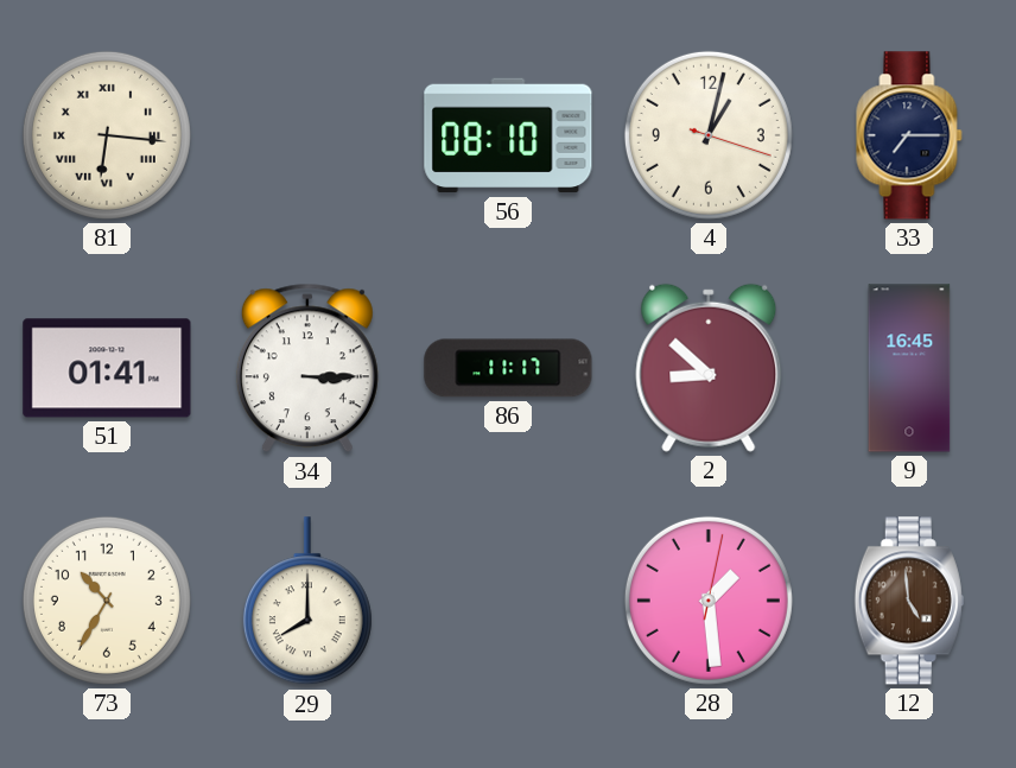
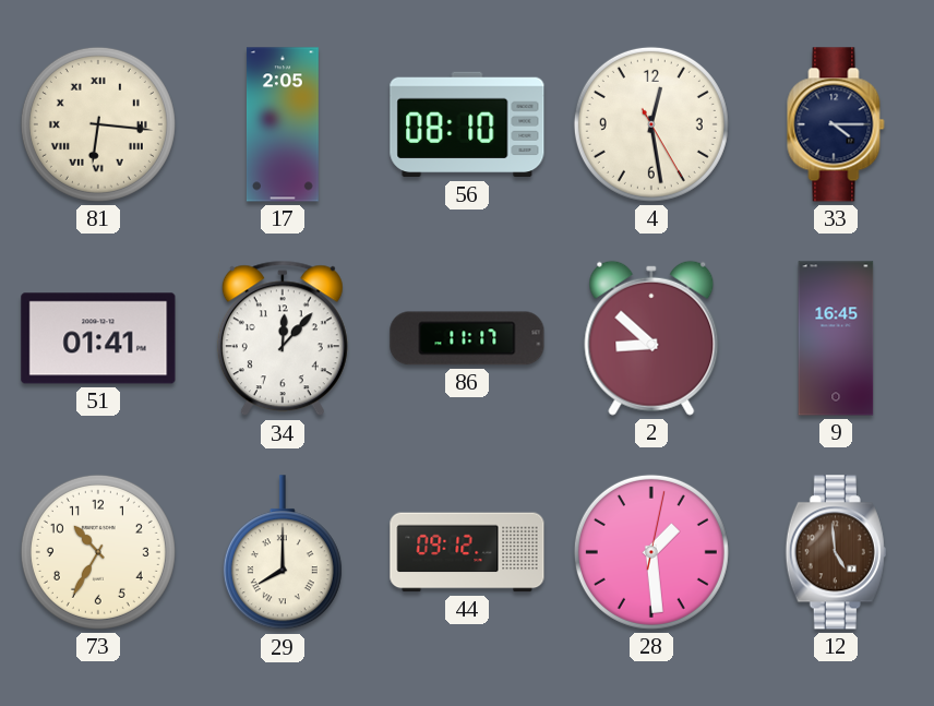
17: none -> 2:05
4: 1:02 -> 12:28
33: 7:15 -> 4:15
34: 3:15 -> 12:07
44: none -> 09:12
